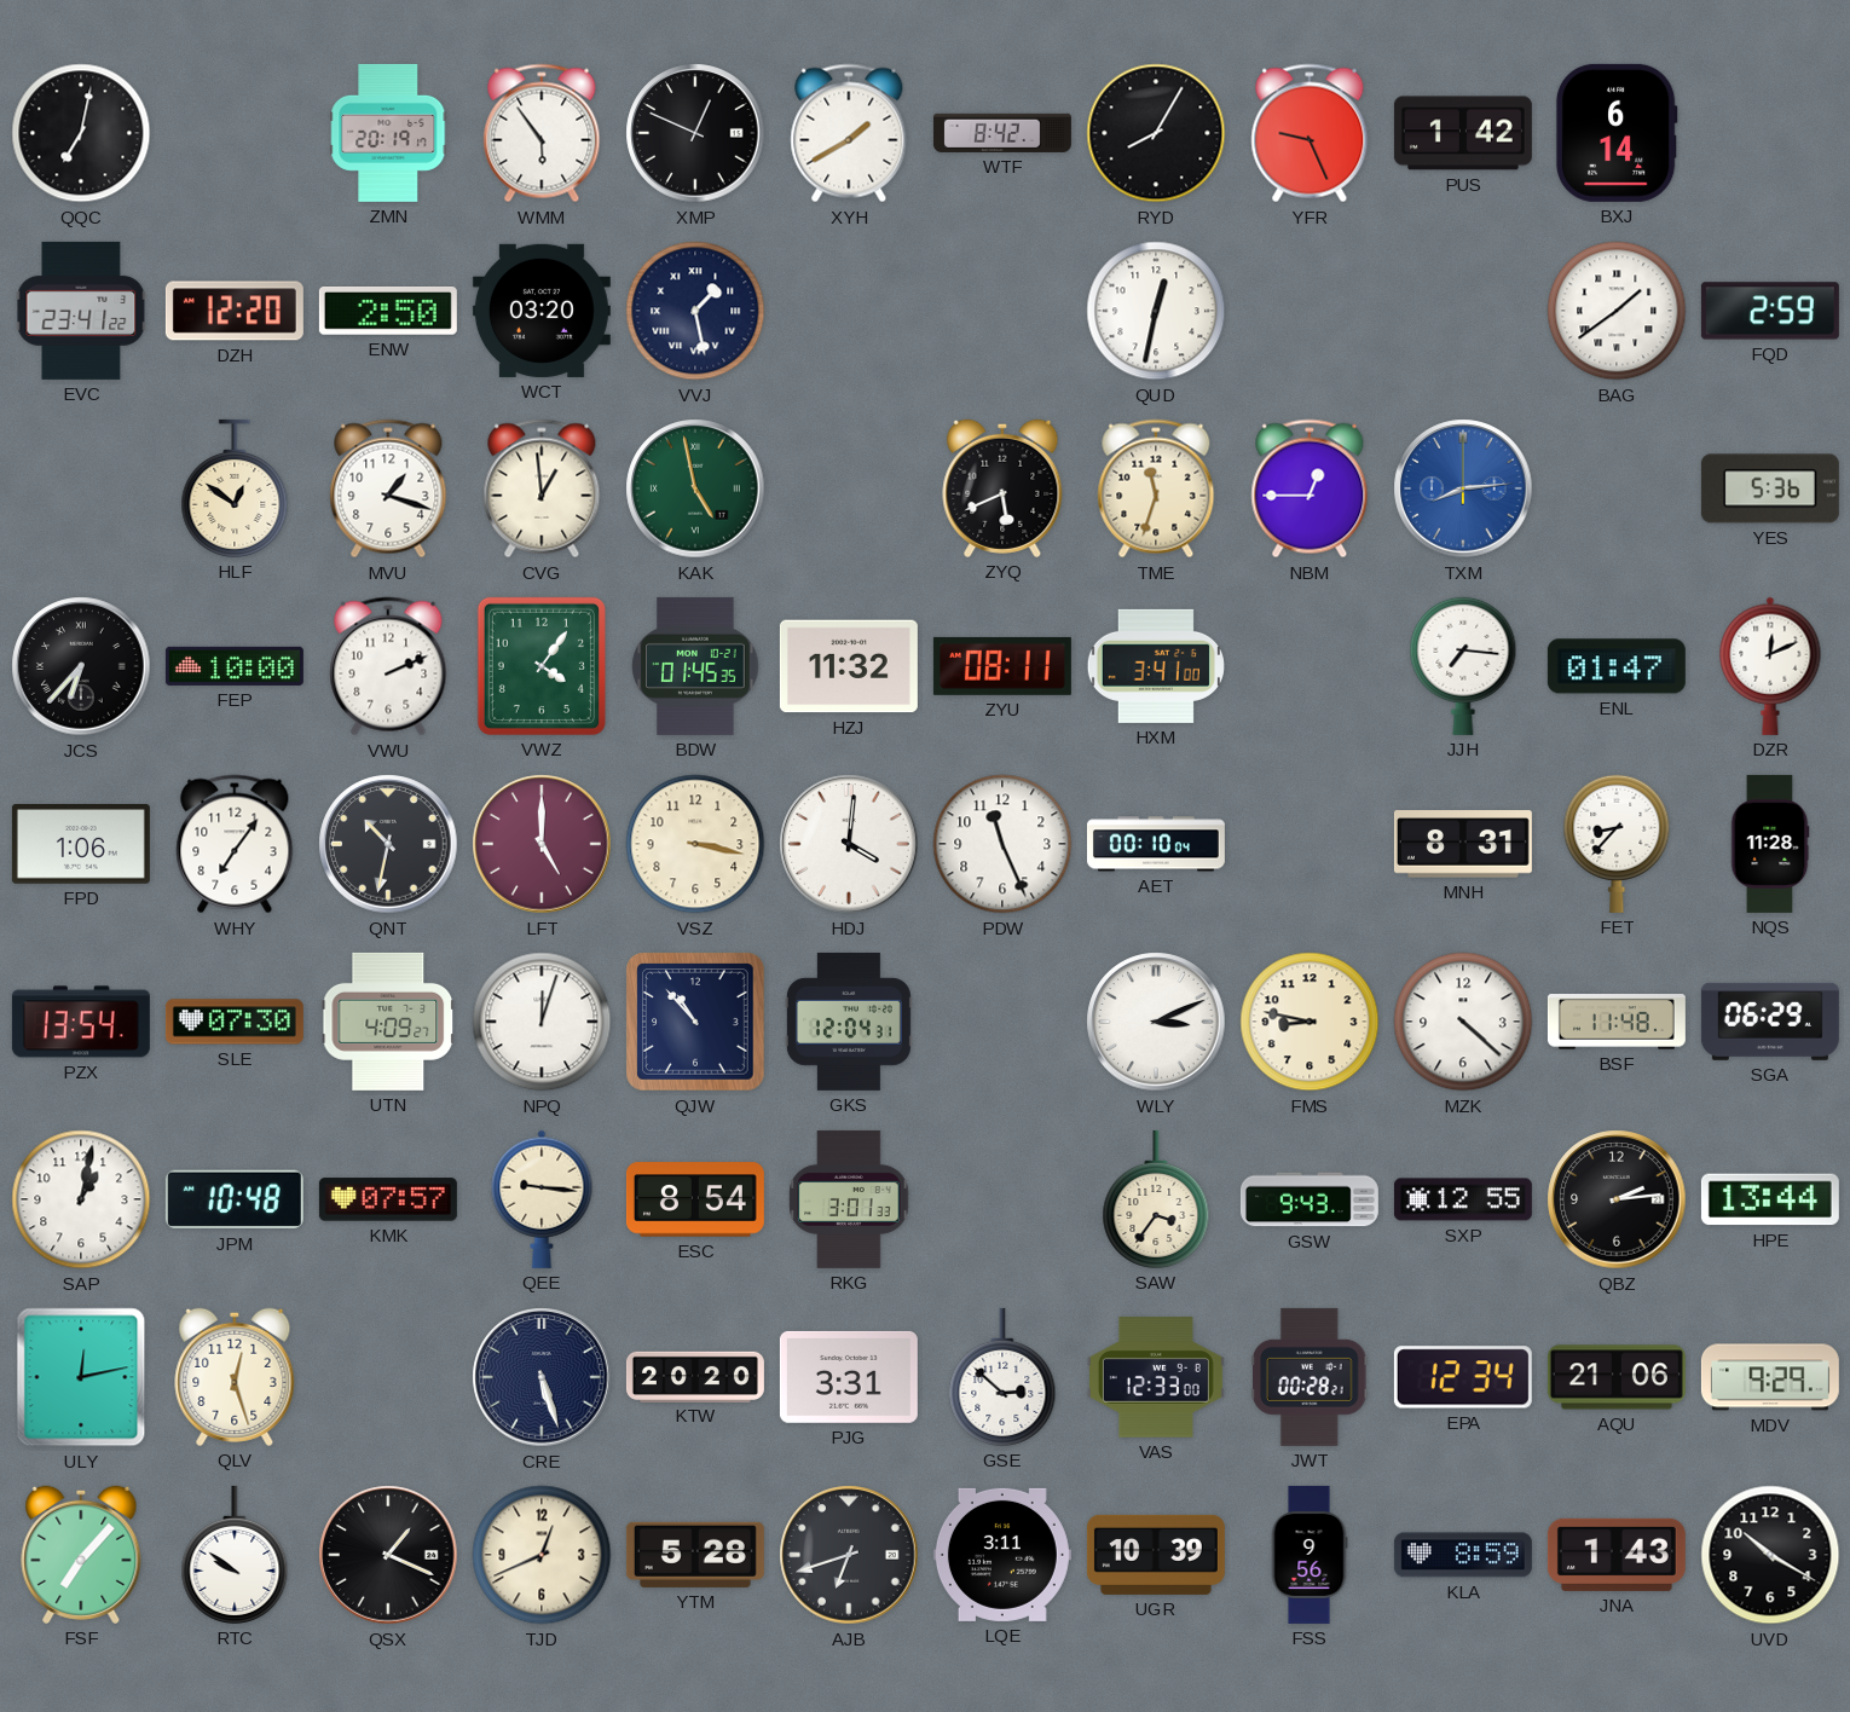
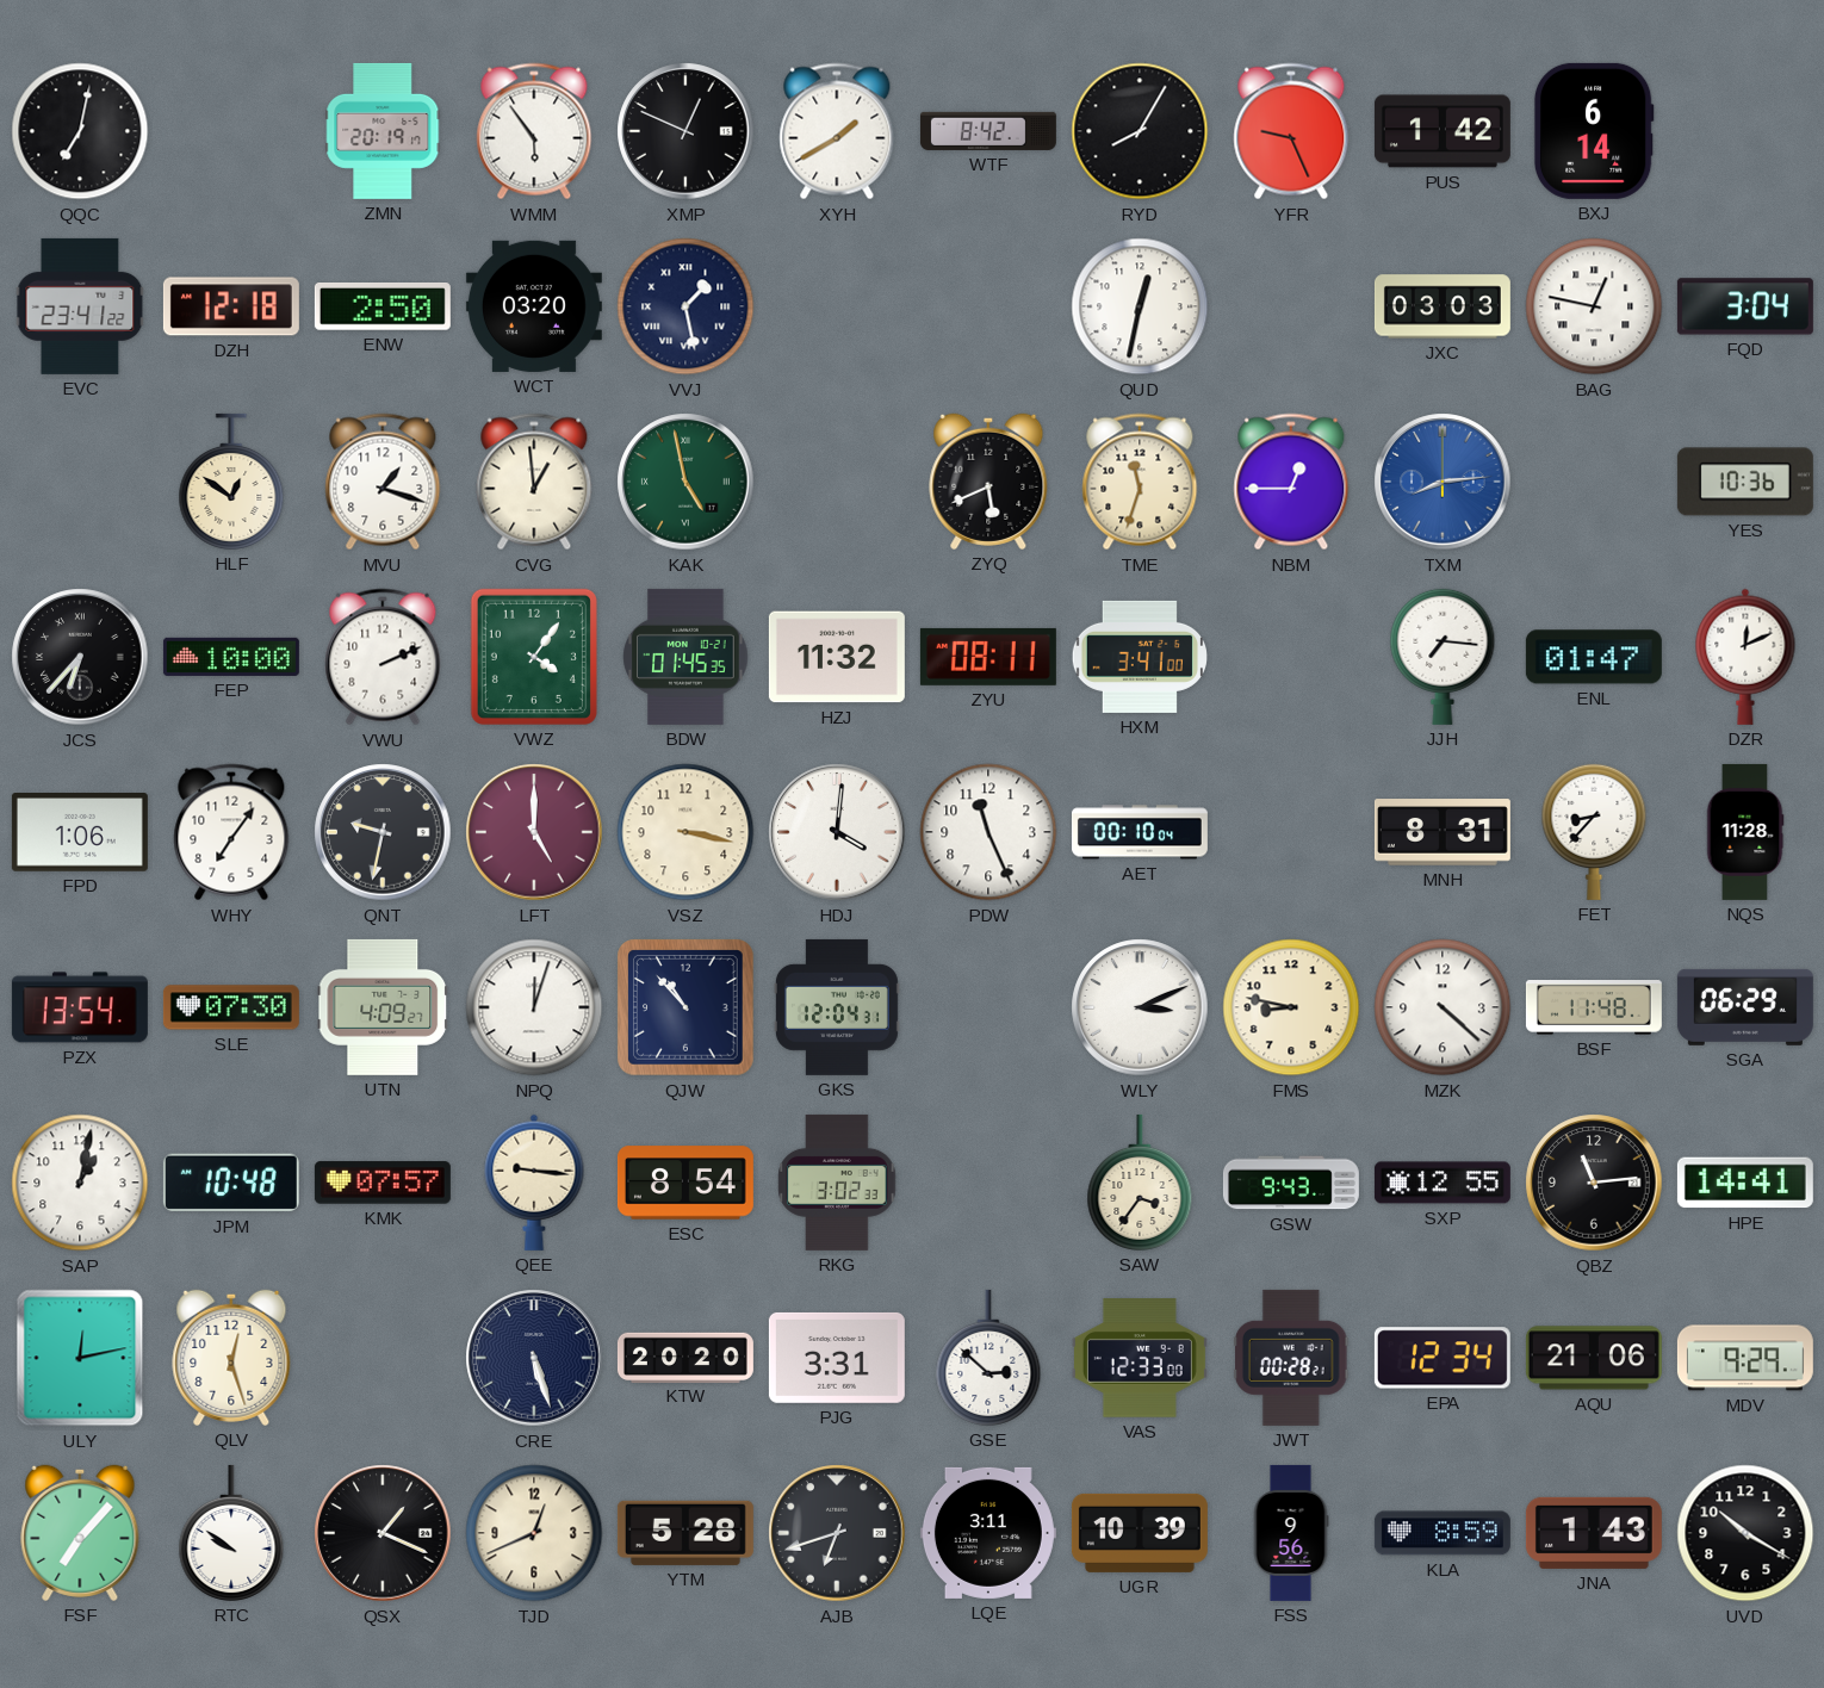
DZH: 12:20 -> 12:18
JXC: none -> 03:03
BAG: 1:39 -> 12:47
FQD: 2:59 -> 3:04
YES: 5:36 -> 10:36
QNT: 10:32 -> 9:32
RKG: 3:01 -> 3:02
QBZ: 2:14 -> 11:14
HPE: 13:44 -> 14:41
